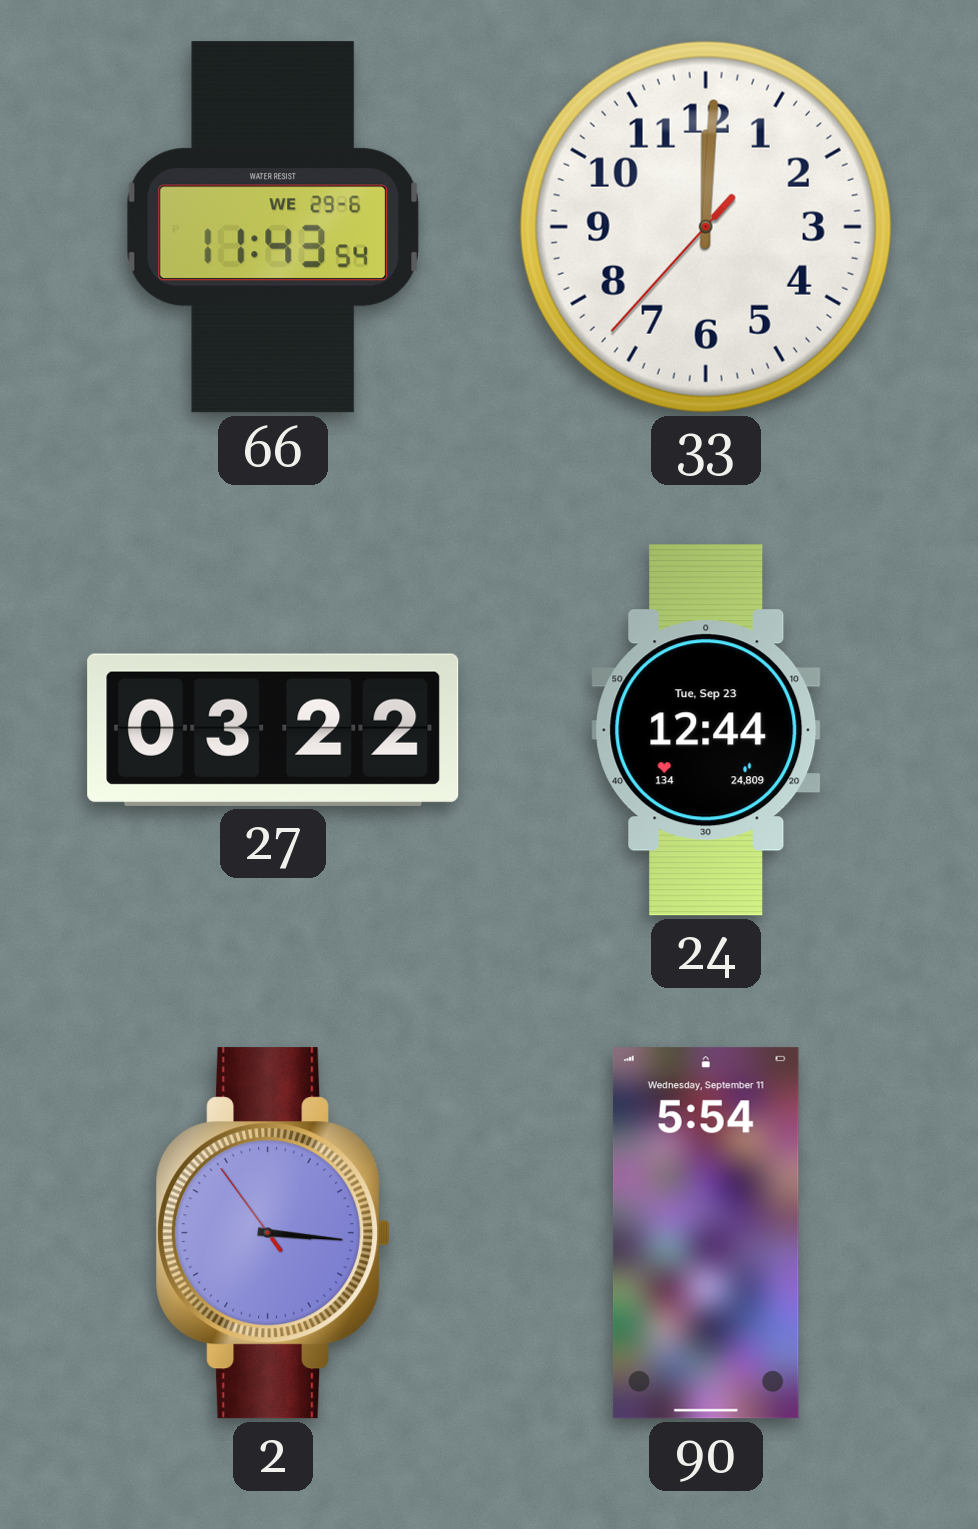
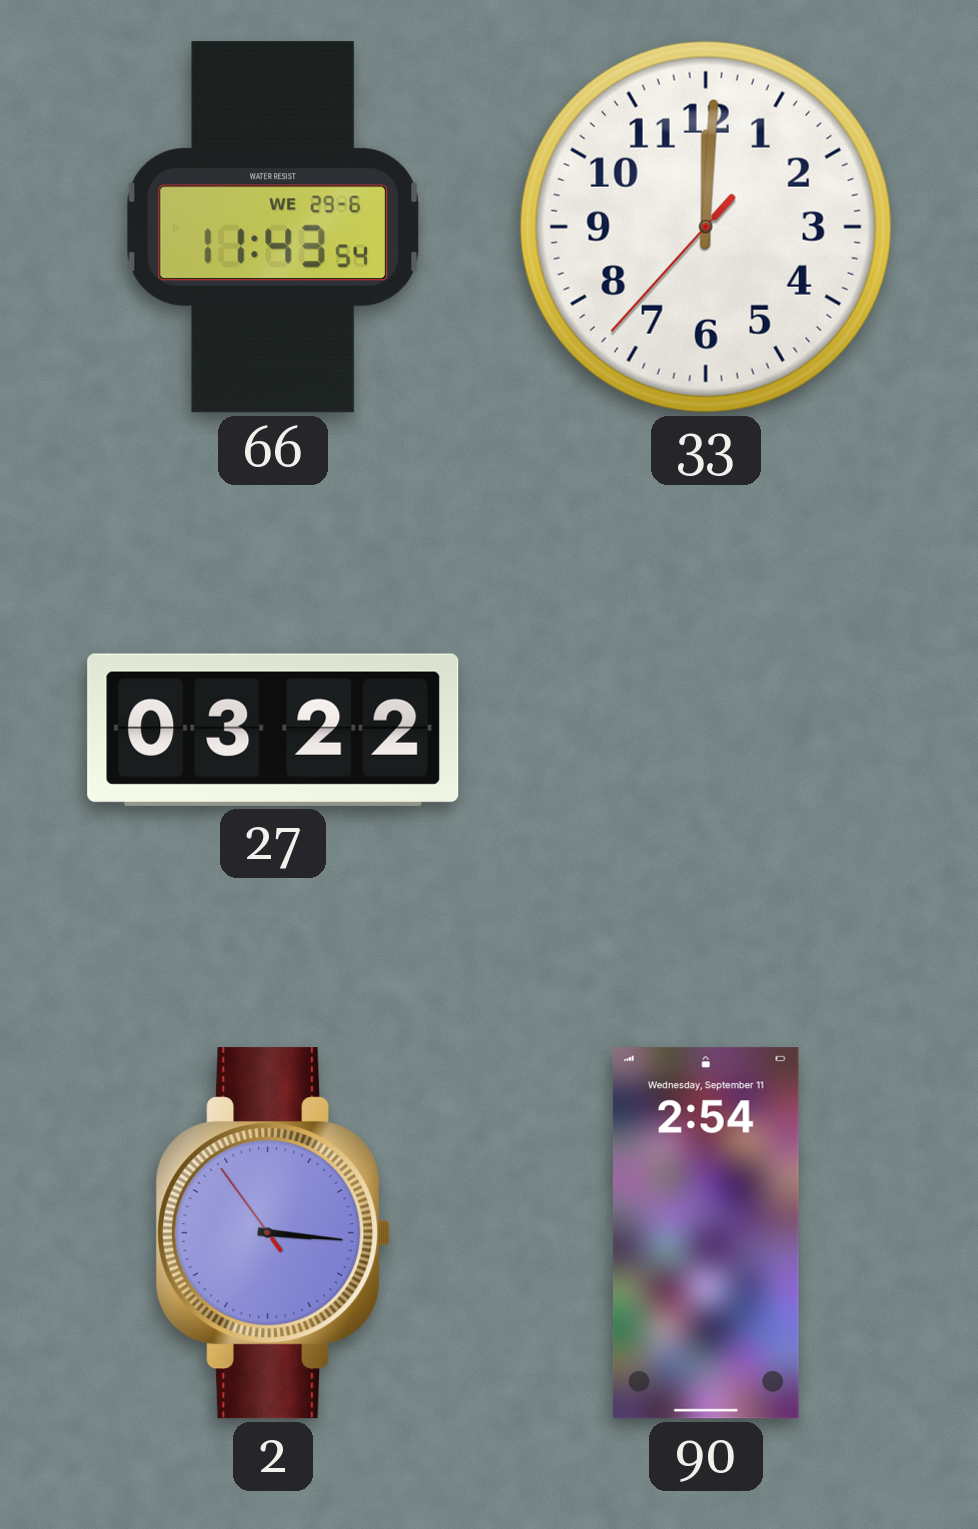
24: 12:44 -> none
90: 5:54 -> 2:54
